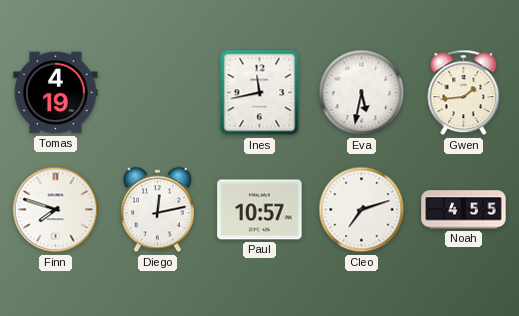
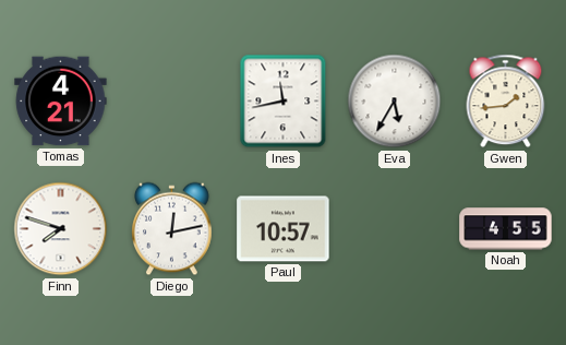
Tomas: 4:19 -> 4:21
Eva: 5:32 -> 5:35
Cleo: 7:12 -> none
